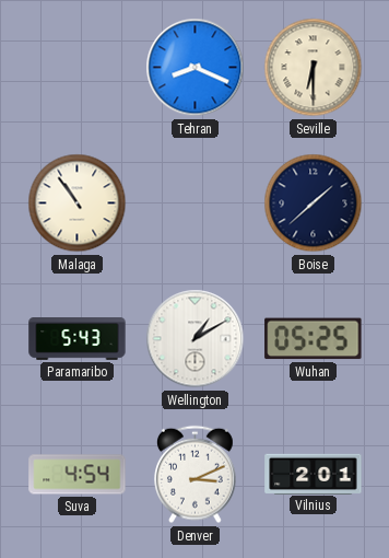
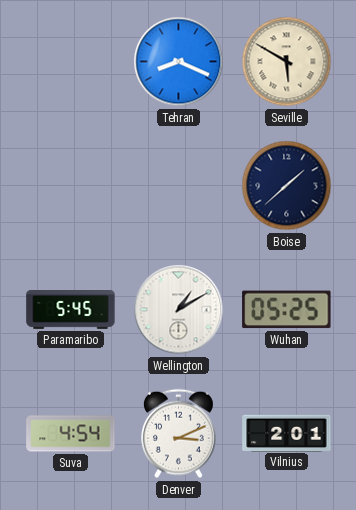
Seville: 6:30 -> 5:50
Malaga: 10:54 -> none
Paramaribo: 5:43 -> 5:45
